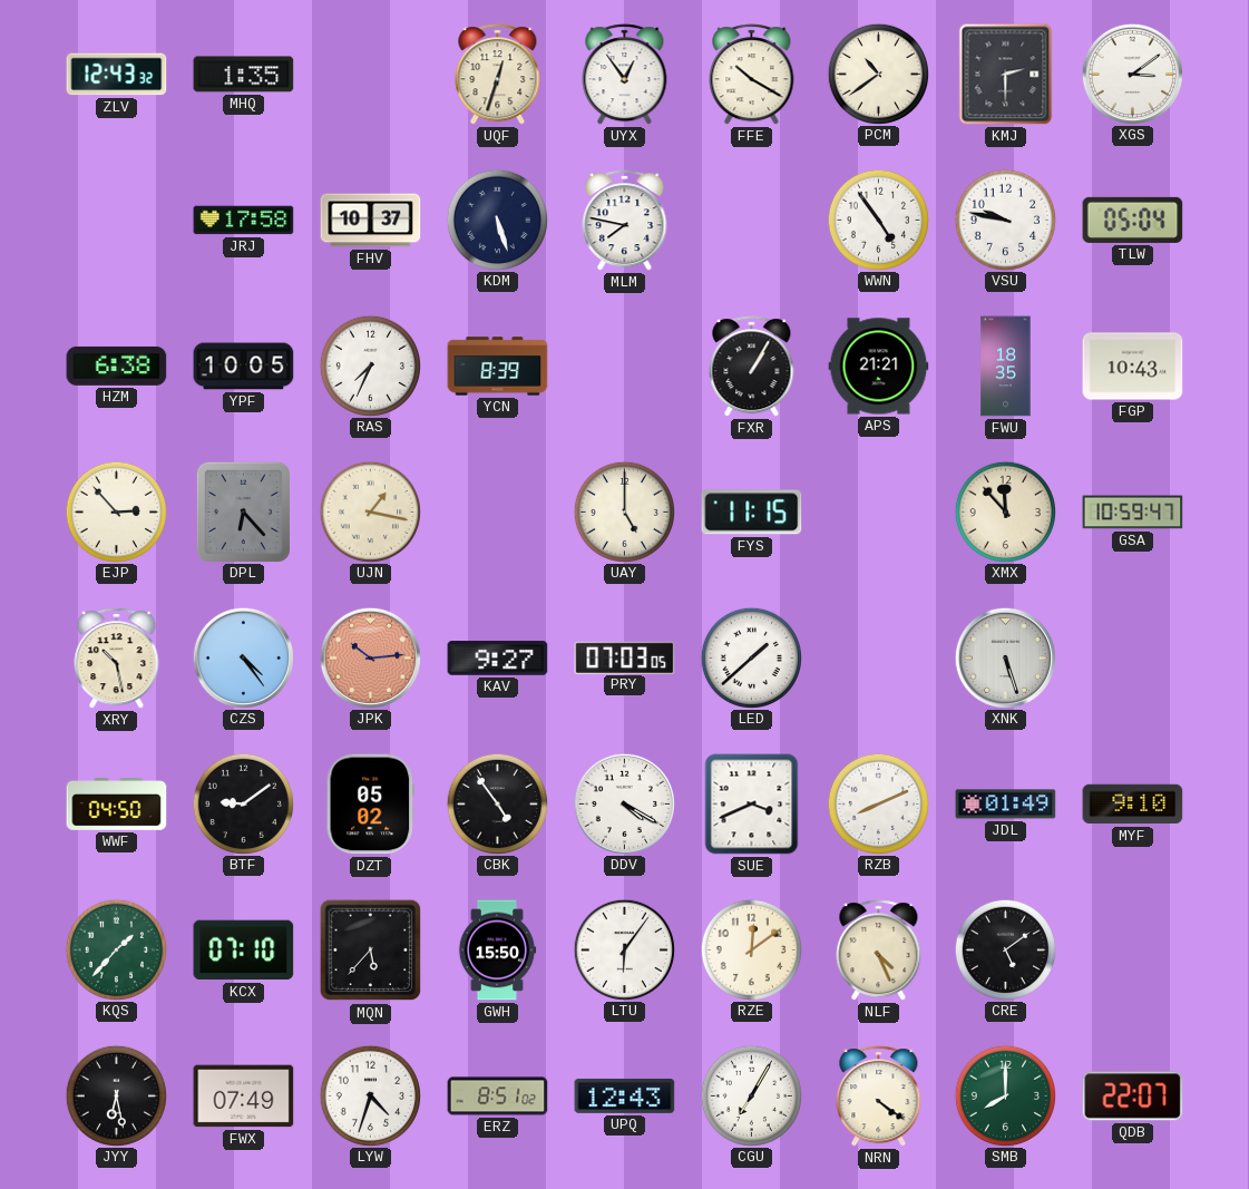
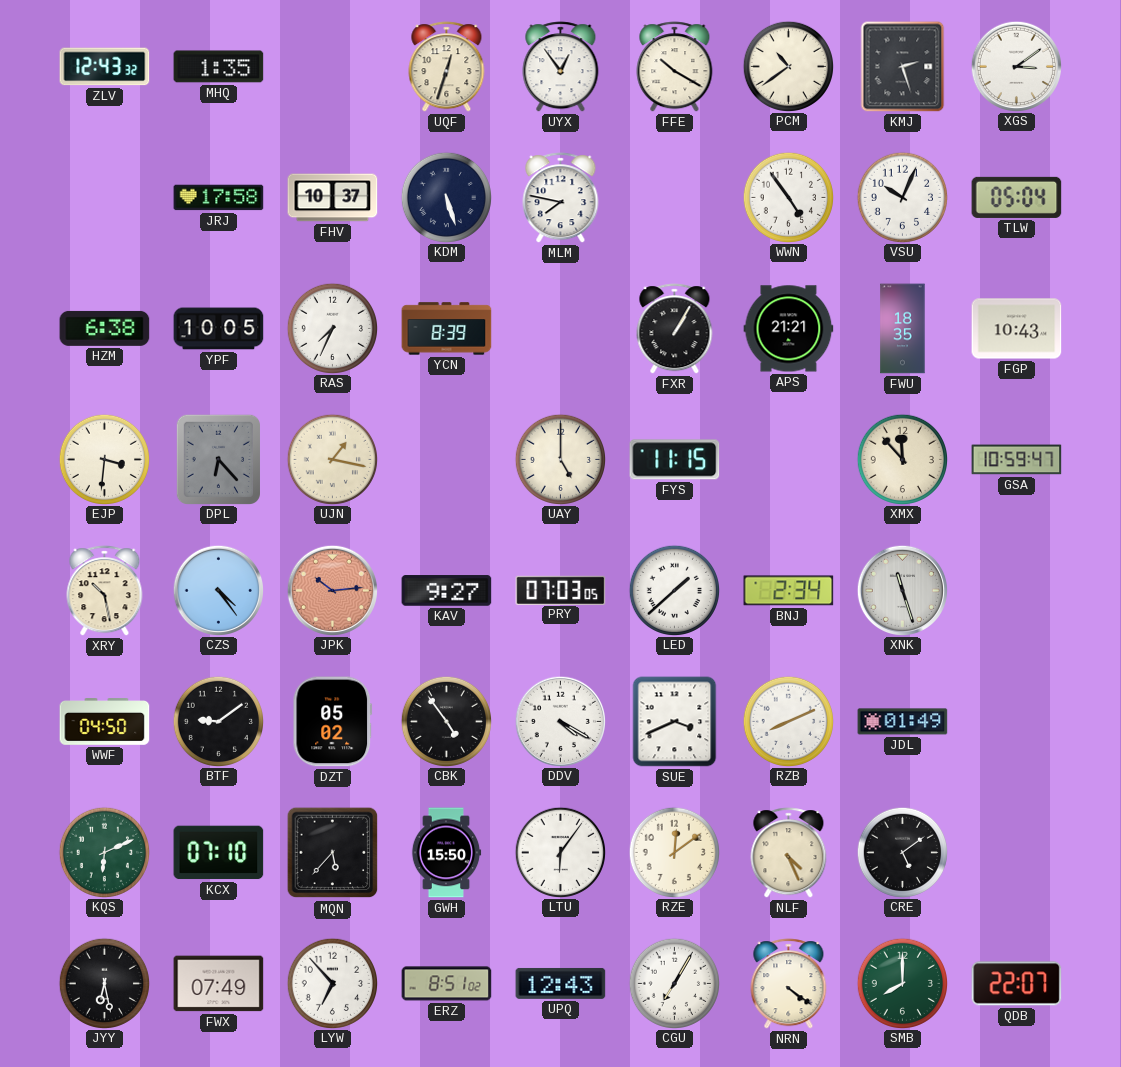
KMJ: 2:30 -> 2:27
VSU: 9:47 -> 10:04
EJP: 2:53 -> 3:31
BNJ: none -> 2:34
XNK: 5:27 -> 11:27
MYF: 9:10 -> none
KQS: 1:37 -> 6:11
LYW: 4:33 -> 6:53
